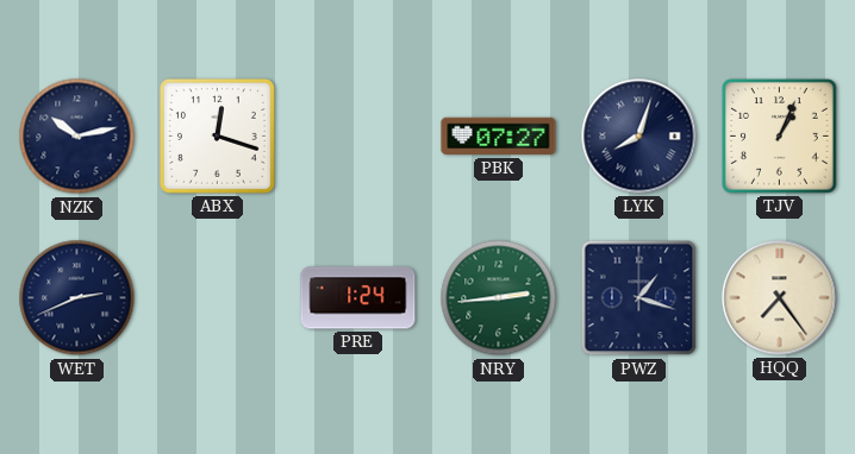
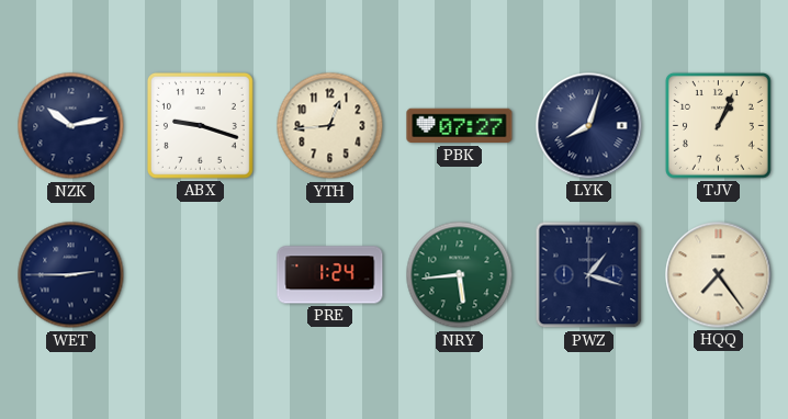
ABX: 12:18 -> 9:18
YTH: none -> 12:44
WET: 2:41 -> 2:45
NRY: 2:44 -> 5:44
